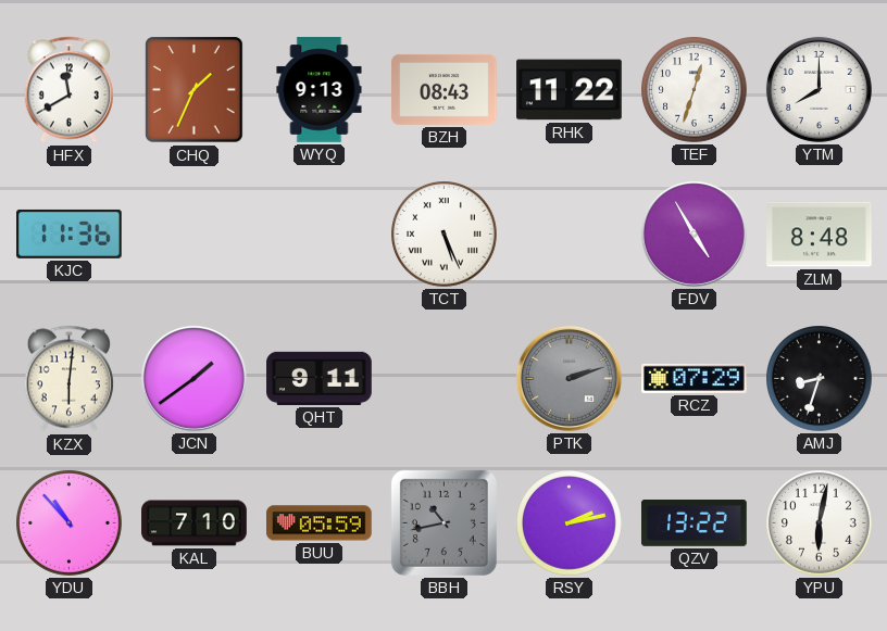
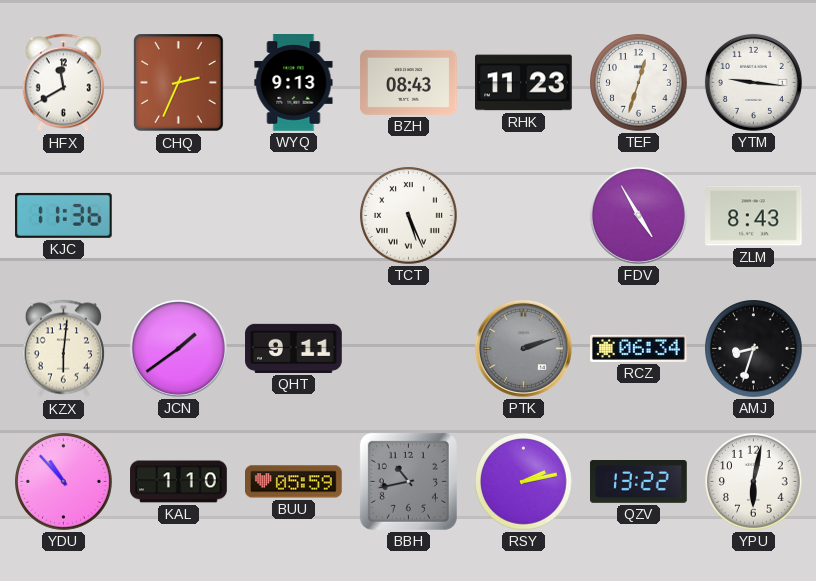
CHQ: 1:34 -> 2:34
RHK: 11:22 -> 11:23
YTM: 8:00 -> 9:16
ZLM: 8:48 -> 8:43
RCZ: 07:29 -> 06:34
KAL: 7:10 -> 1:10
